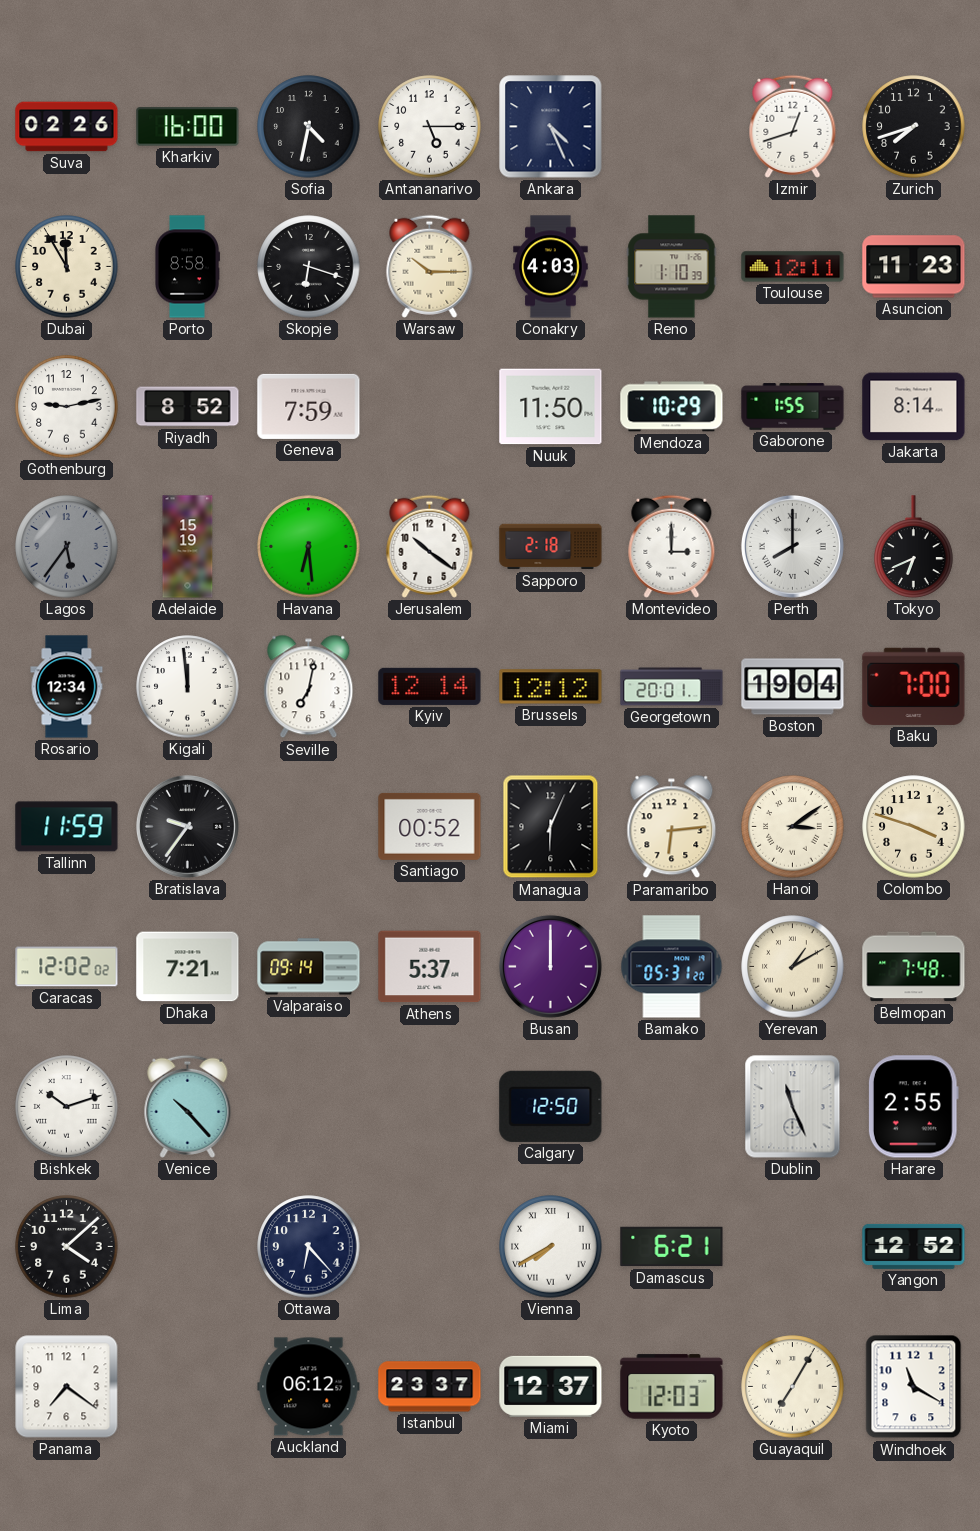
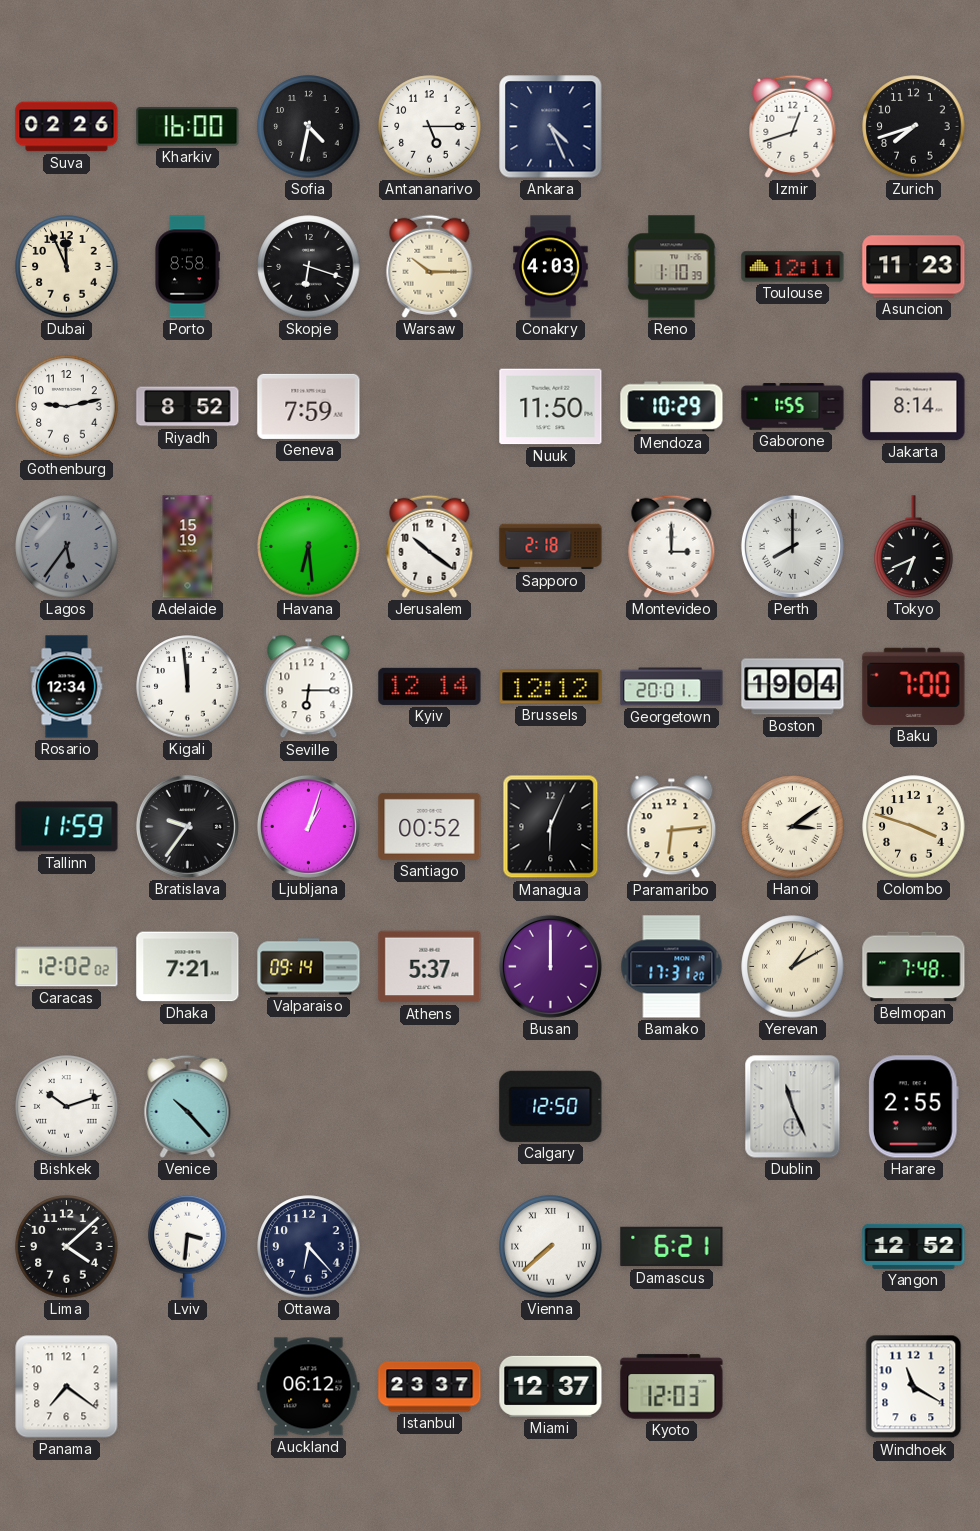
Dubai: 11:55 -> 11:56
Seville: 7:02 -> 6:15
Ljubljana: none -> 1:03
Bamako: 05:31 -> 17:31
Lviv: none -> 3:31
Vienna: 7:40 -> 7:38
Guayaquil: 7:05 -> none
